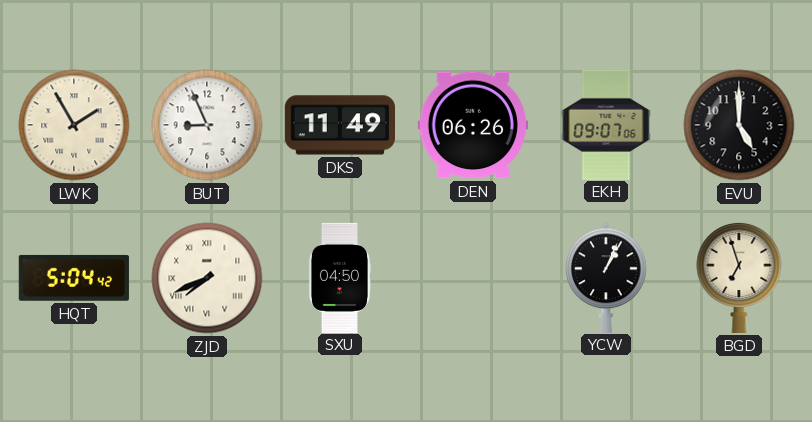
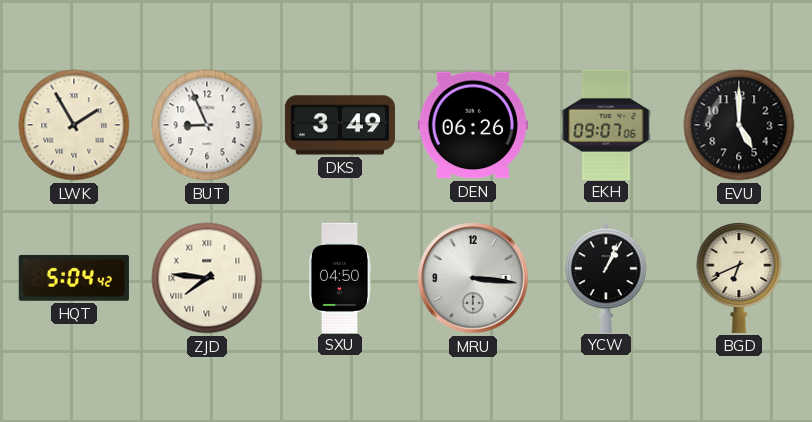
DKS: 11:49 -> 3:49
ZJD: 7:41 -> 7:46
MRU: none -> 3:16
BGD: 6:57 -> 6:41
